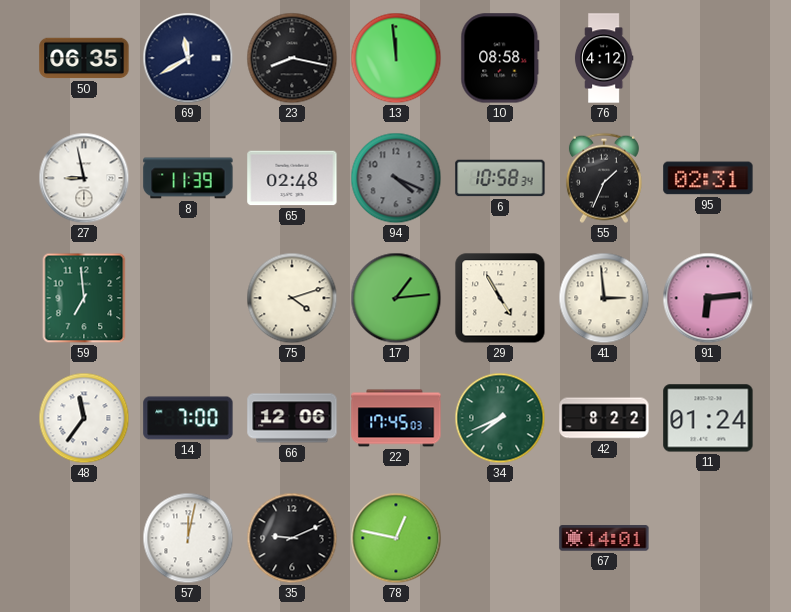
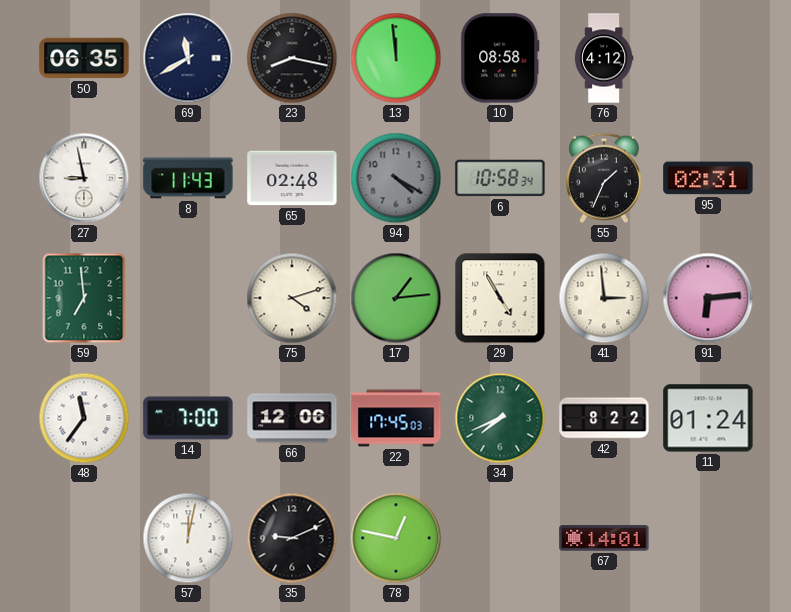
8: 11:39 -> 11:43
94: 4:19 -> 4:20
